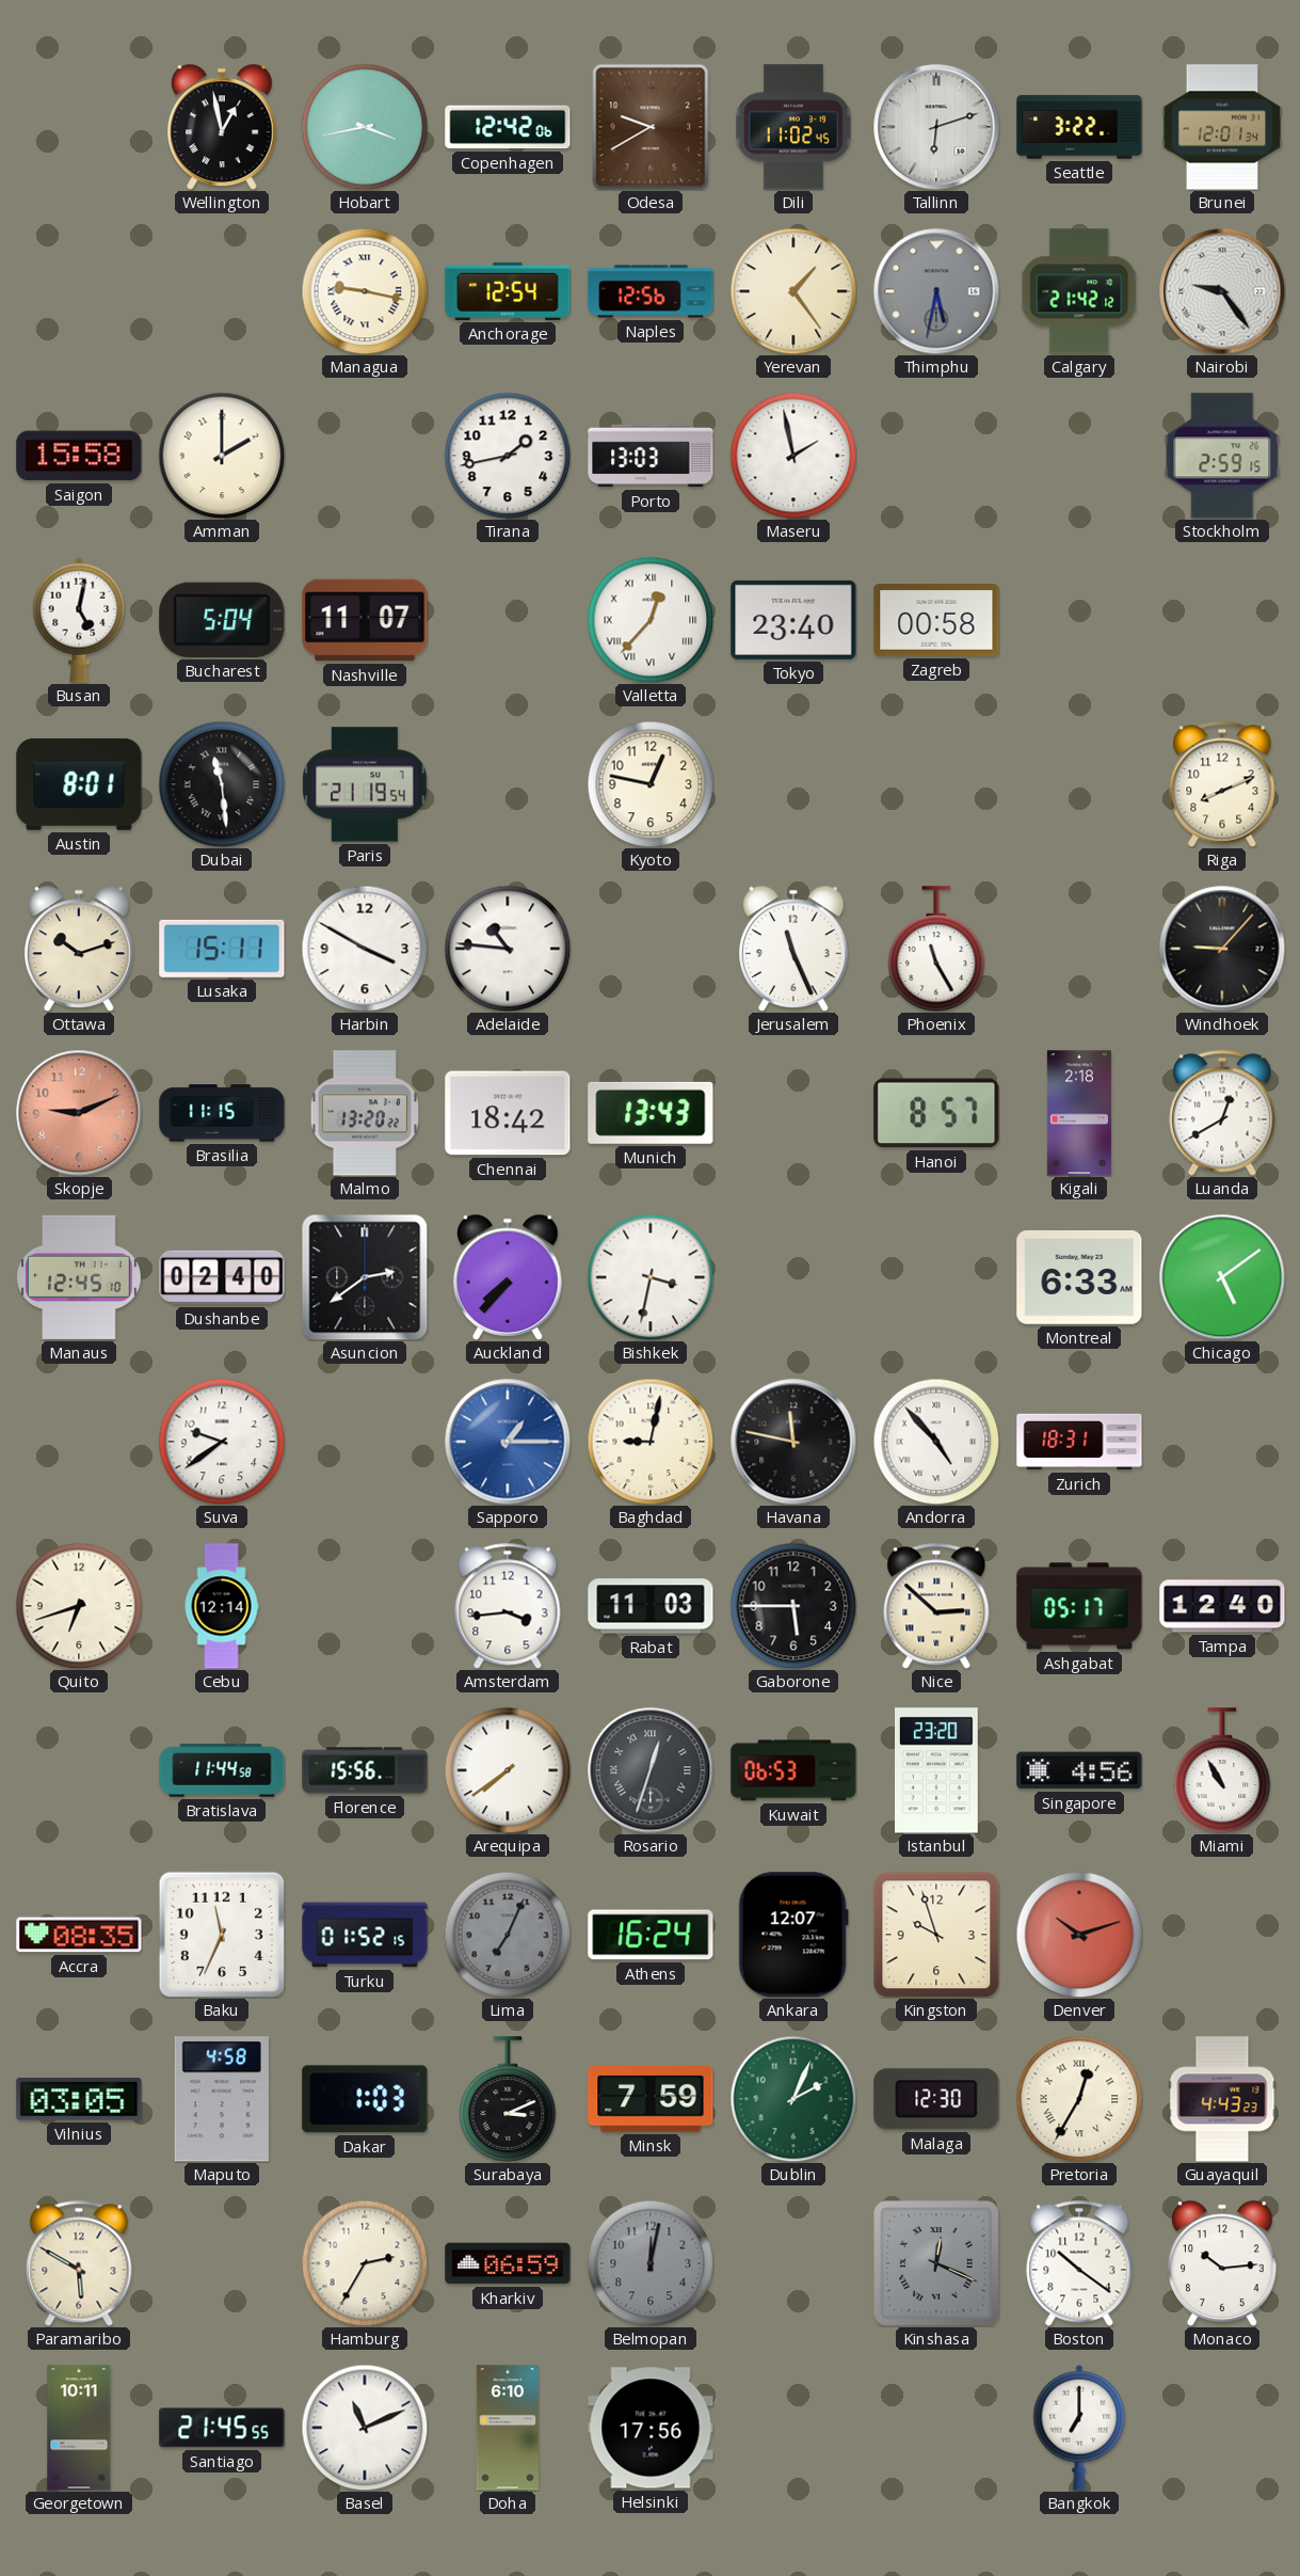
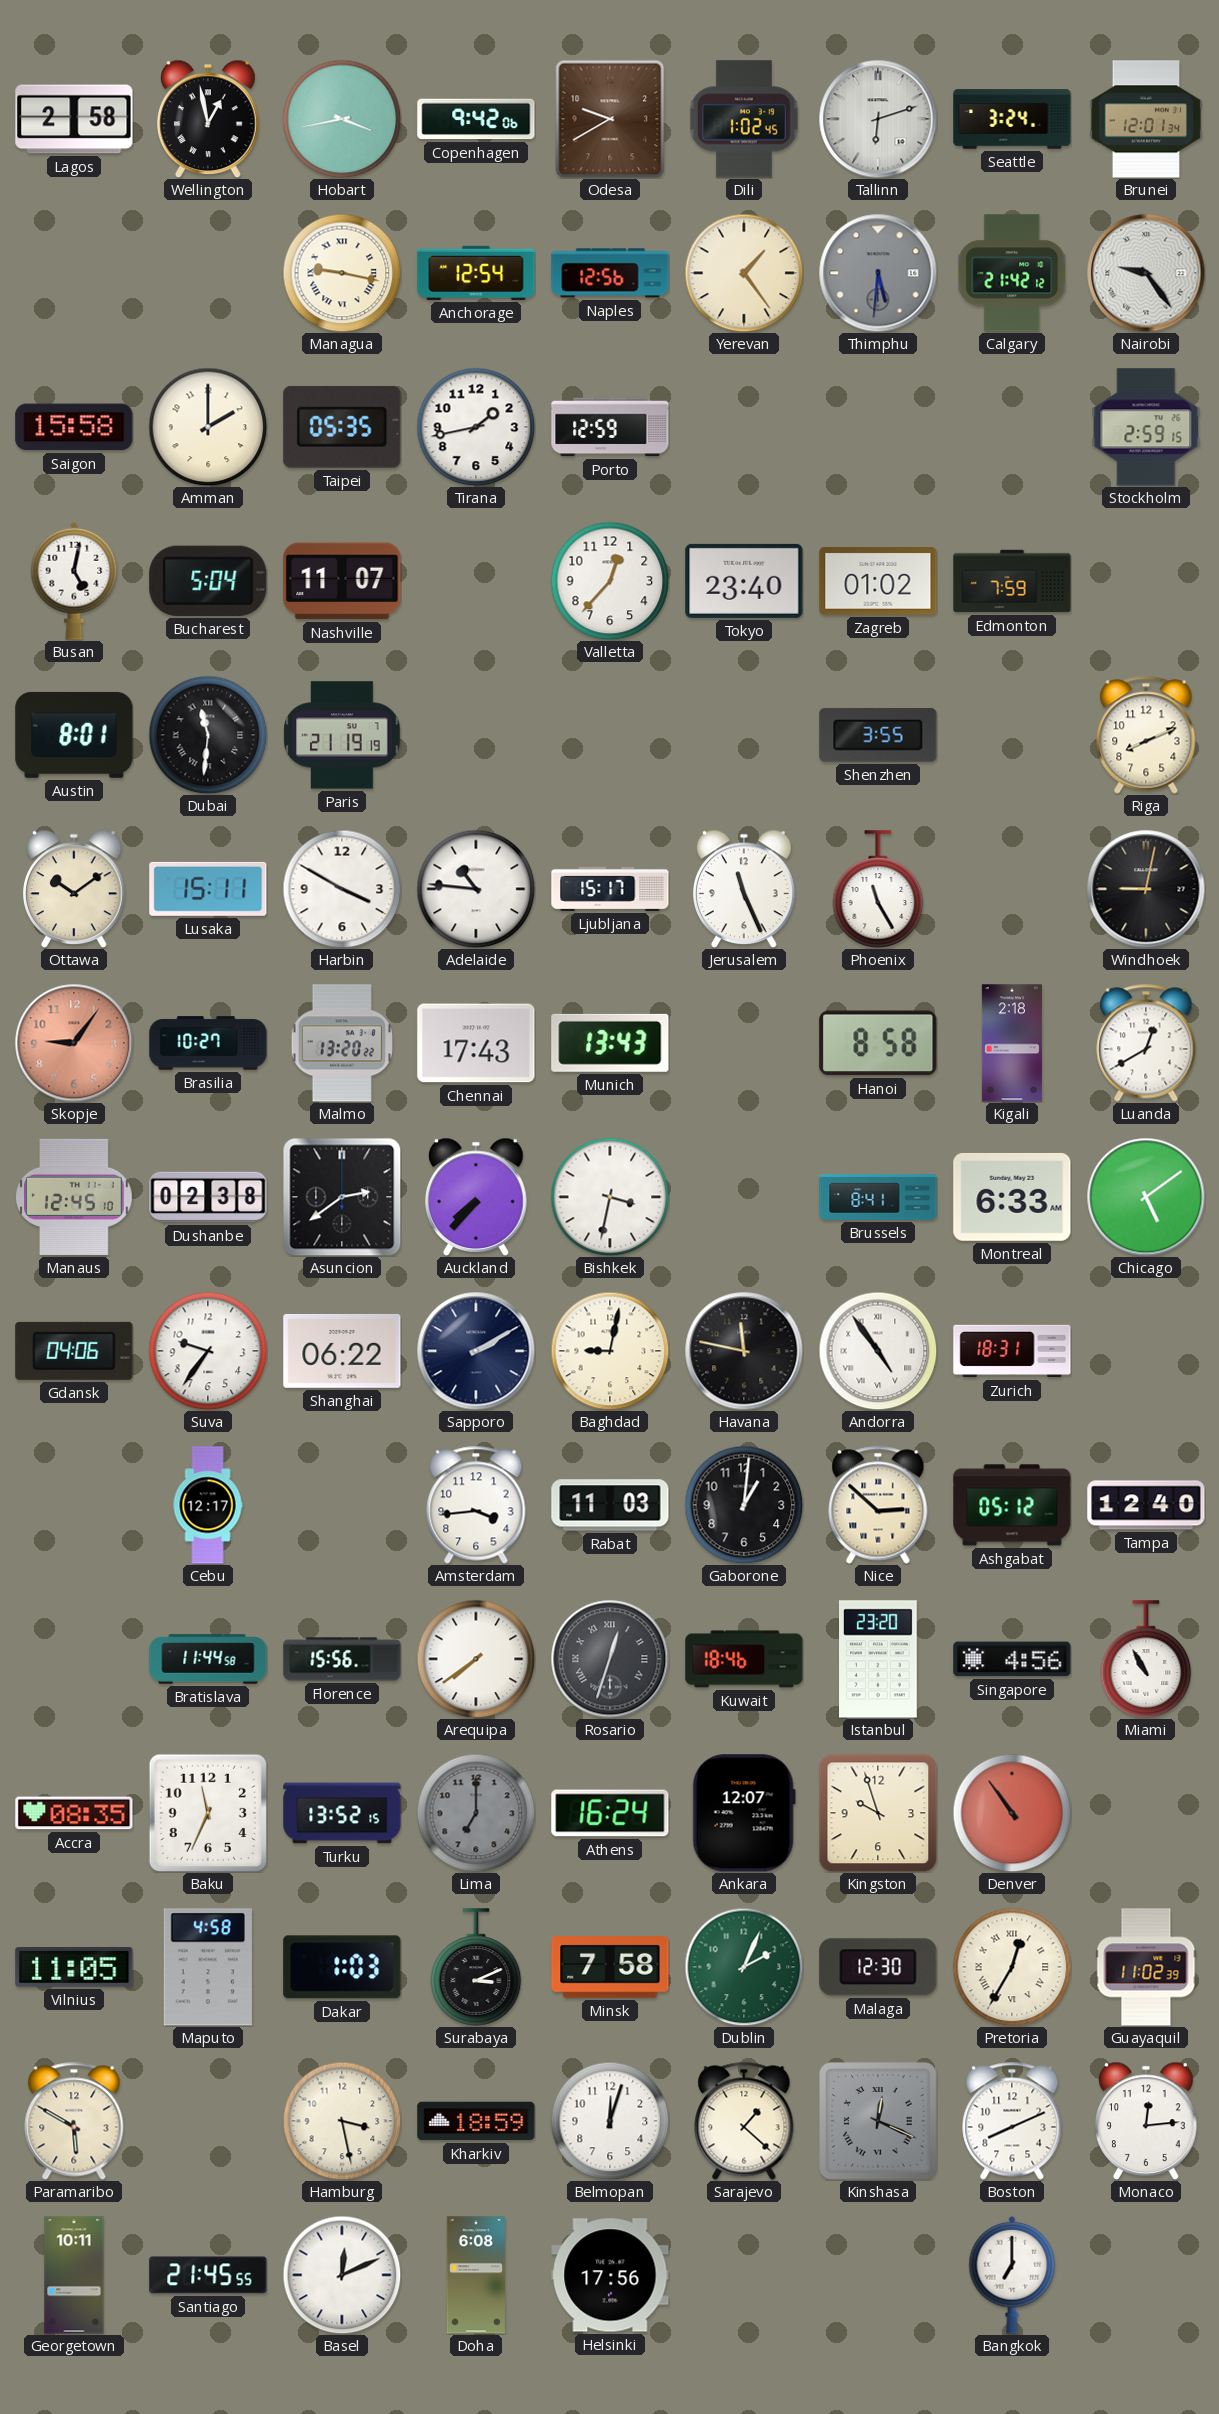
Lagos: none -> 2:58
Copenhagen: 12:42 -> 9:42
Dili: 11:02 -> 1:02
Seattle: 3:22 -> 3:24
Thimphu: 5:32 -> 5:31
Taipei: none -> 05:35
Porto: 13:03 -> 12:59
Maseru: 1:58 -> none
Valletta numerals: Roman -> Arabic
Zagreb: 00:58 -> 01:02
Edmonton: none -> 7:59
Dubai: 11:29 -> 11:31
Paris: 21:19:54 -> 21:19:19
Kyoto: 12:47 -> none
Shenzhen: none -> 3:55
Ottawa: 10:12 -> 10:09
Ljubljana: none -> 15:17
Windhoek: 9:07 -> 9:02
Skopje: 9:11 -> 9:06
Brasilia: 11:15 -> 10:27
Chennai: 18:42 -> 17:43
Hanoi: 8:57 -> 8:58
Dushanbe: 02:40 -> 02:38
Brussels: none -> 8:41
Gdansk: none -> 04:06
Suva: 9:39 -> 9:36
Shanghai: none -> 06:22
Sapporo: 1:15 -> 2:10
Sapporo dial: blue -> navy
Andorra: 4:53 -> 4:54
Quito: 6:42 -> none
Cebu: 12:14 -> 12:17
Gaborone: 5:45 -> 1:01
Ashgabat: 05:17 -> 05:12
Kuwait: 06:53 -> 18:46
Turku: 01:52 -> 13:52
Lima: 7:04 -> 7:00
Denver: 10:12 -> 10:54
Vilnius: 03:05 -> 11:05
Minsk: 7:59 -> 7:58
Guayaquil: 4:43 -> 11:02
Hamburg: 2:35 -> 3:28
Kharkiv: 06:59 -> 18:59
Belmopan: 12:02 -> 12:03
Belmopan dial: grey -> white
Sarajevo: none -> 1:22
Boston: 10:21 -> 8:11
Monaco: 10:14 -> 12:14
Basel: 11:11 -> 12:11
Doha: 6:10 -> 6:08
